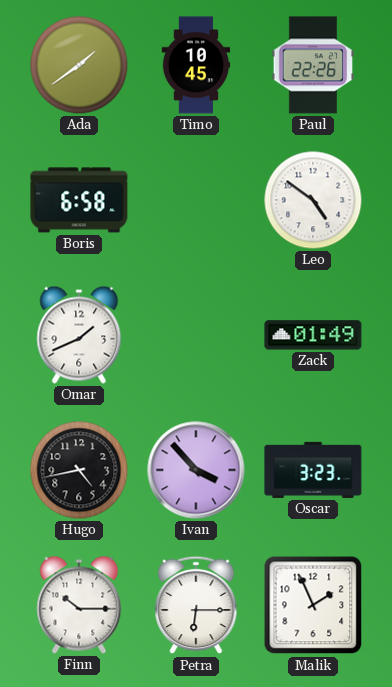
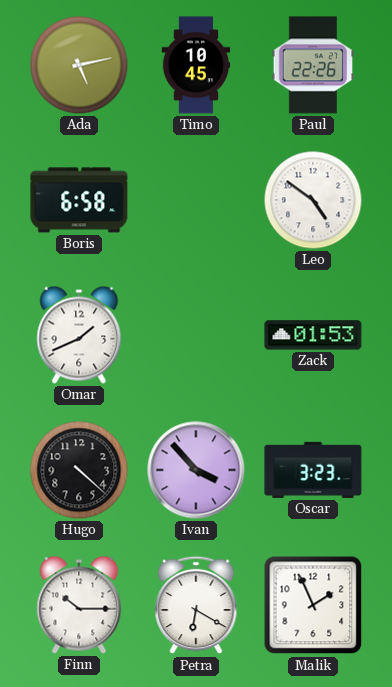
Ada: 1:39 -> 5:13
Zack: 01:49 -> 01:53
Hugo: 4:43 -> 4:22
Petra: 6:15 -> 6:20
